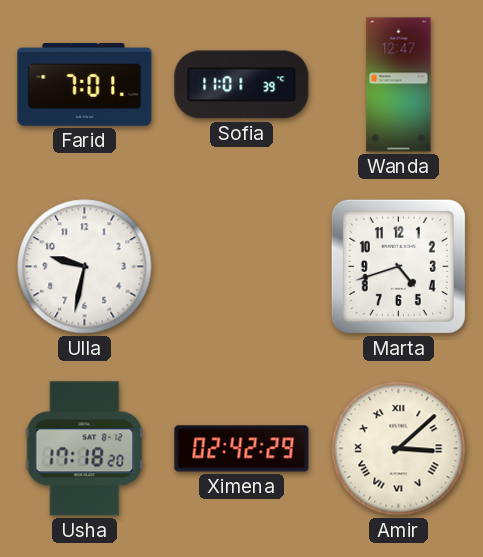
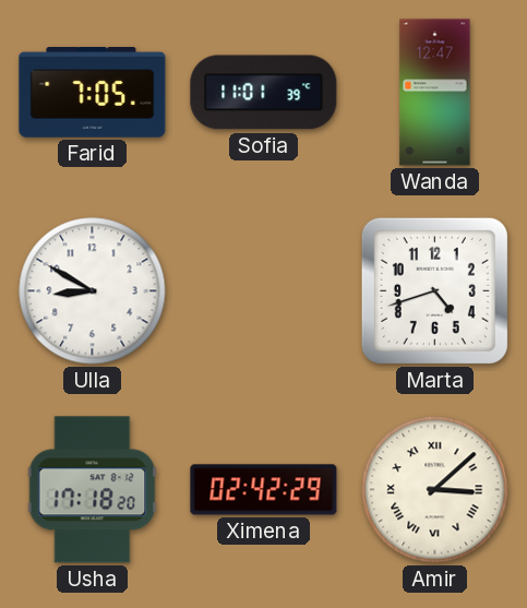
Farid: 7:01 -> 7:05
Ulla: 9:32 -> 8:50
